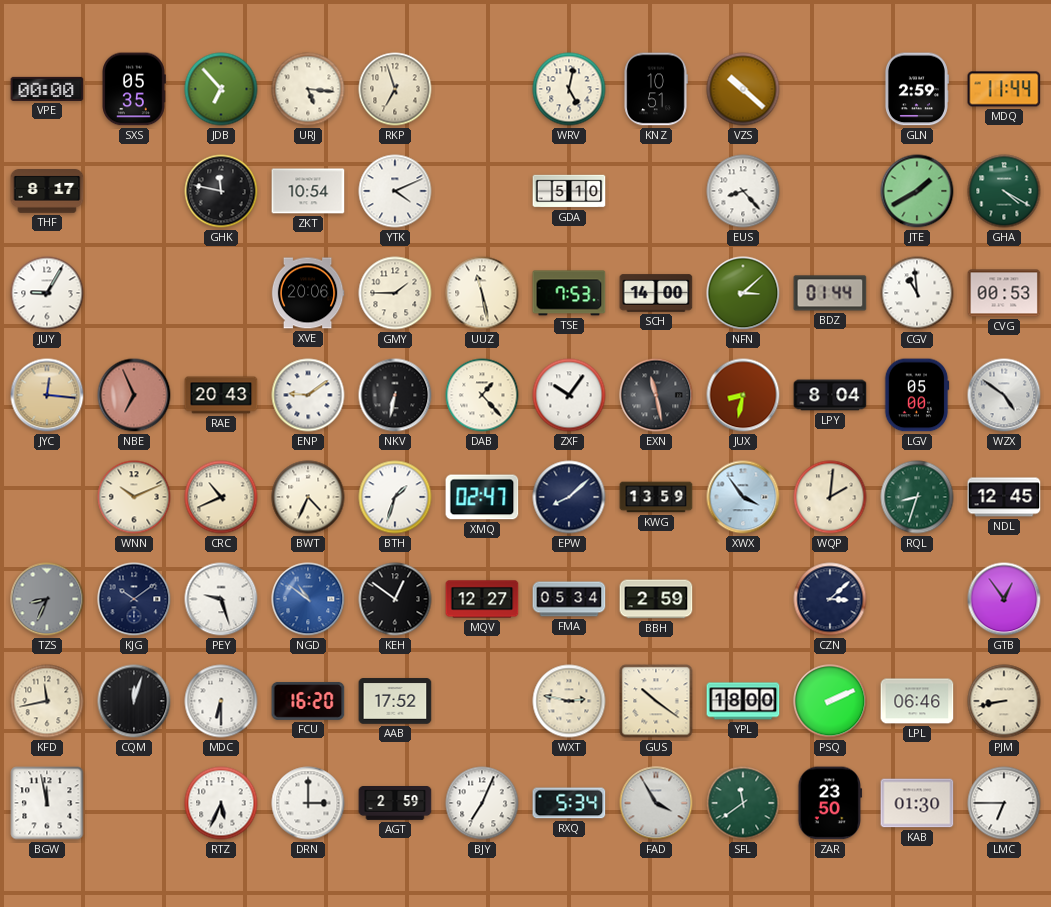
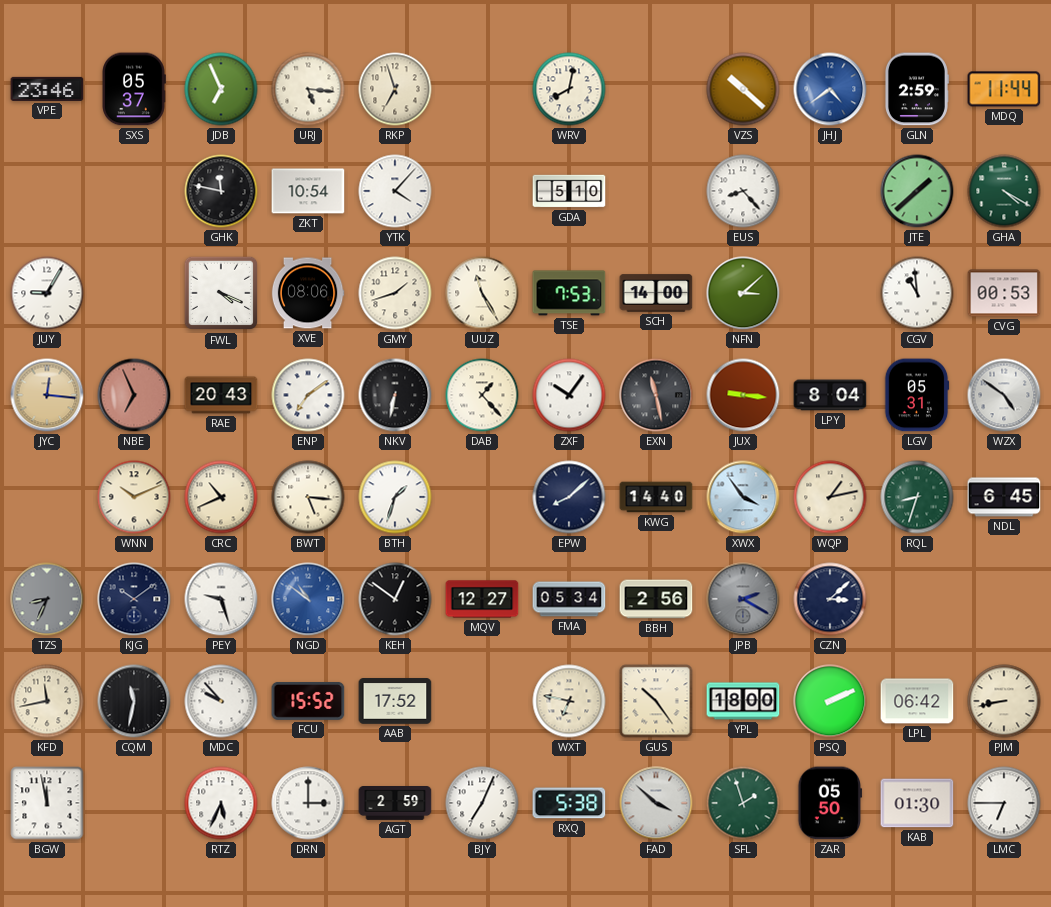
VPE: 00:00 -> 23:46
SXS: 05:35 -> 05:37
JDB: 6:53 -> 6:56
WRV: 5:02 -> 8:02
KNZ: 10:51 -> none
JHJ: none -> 4:39
THF: 8:17 -> none
YTK: 4:11 -> 4:07
JTE: 1:40 -> 1:38
FWL: none -> 4:19
XVE: 20:06 -> 08:06
GMY: 1:45 -> 1:42
UUZ: 11:28 -> 11:25
BDZ: 01:44 -> none
ENP: 9:09 -> 7:09
JUX: 8:32 -> 9:16
LGV: 05:00 -> 05:31
BWT: 4:34 -> 5:16
XMQ: 02:47 -> none
KWG: 13:59 -> 14:40
WQP: 2:01 -> 1:13
NDL: 12:45 -> 6:45
BBH: 2:59 -> 2:56
JPB: none -> 2:20
GTB: 12:54 -> none
CQM: 12:03 -> 11:32
MDC: 6:30 -> 9:53
FCU: 16:20 -> 15:52
WXT: 2:47 -> 6:47
GUS: 10:21 -> 10:24
LPL: 06:46 -> 06:42
RXQ: 5:34 -> 5:38
FAD: 3:55 -> 3:52
SFL: 11:39 -> 1:57
ZAR: 23:50 -> 05:50
